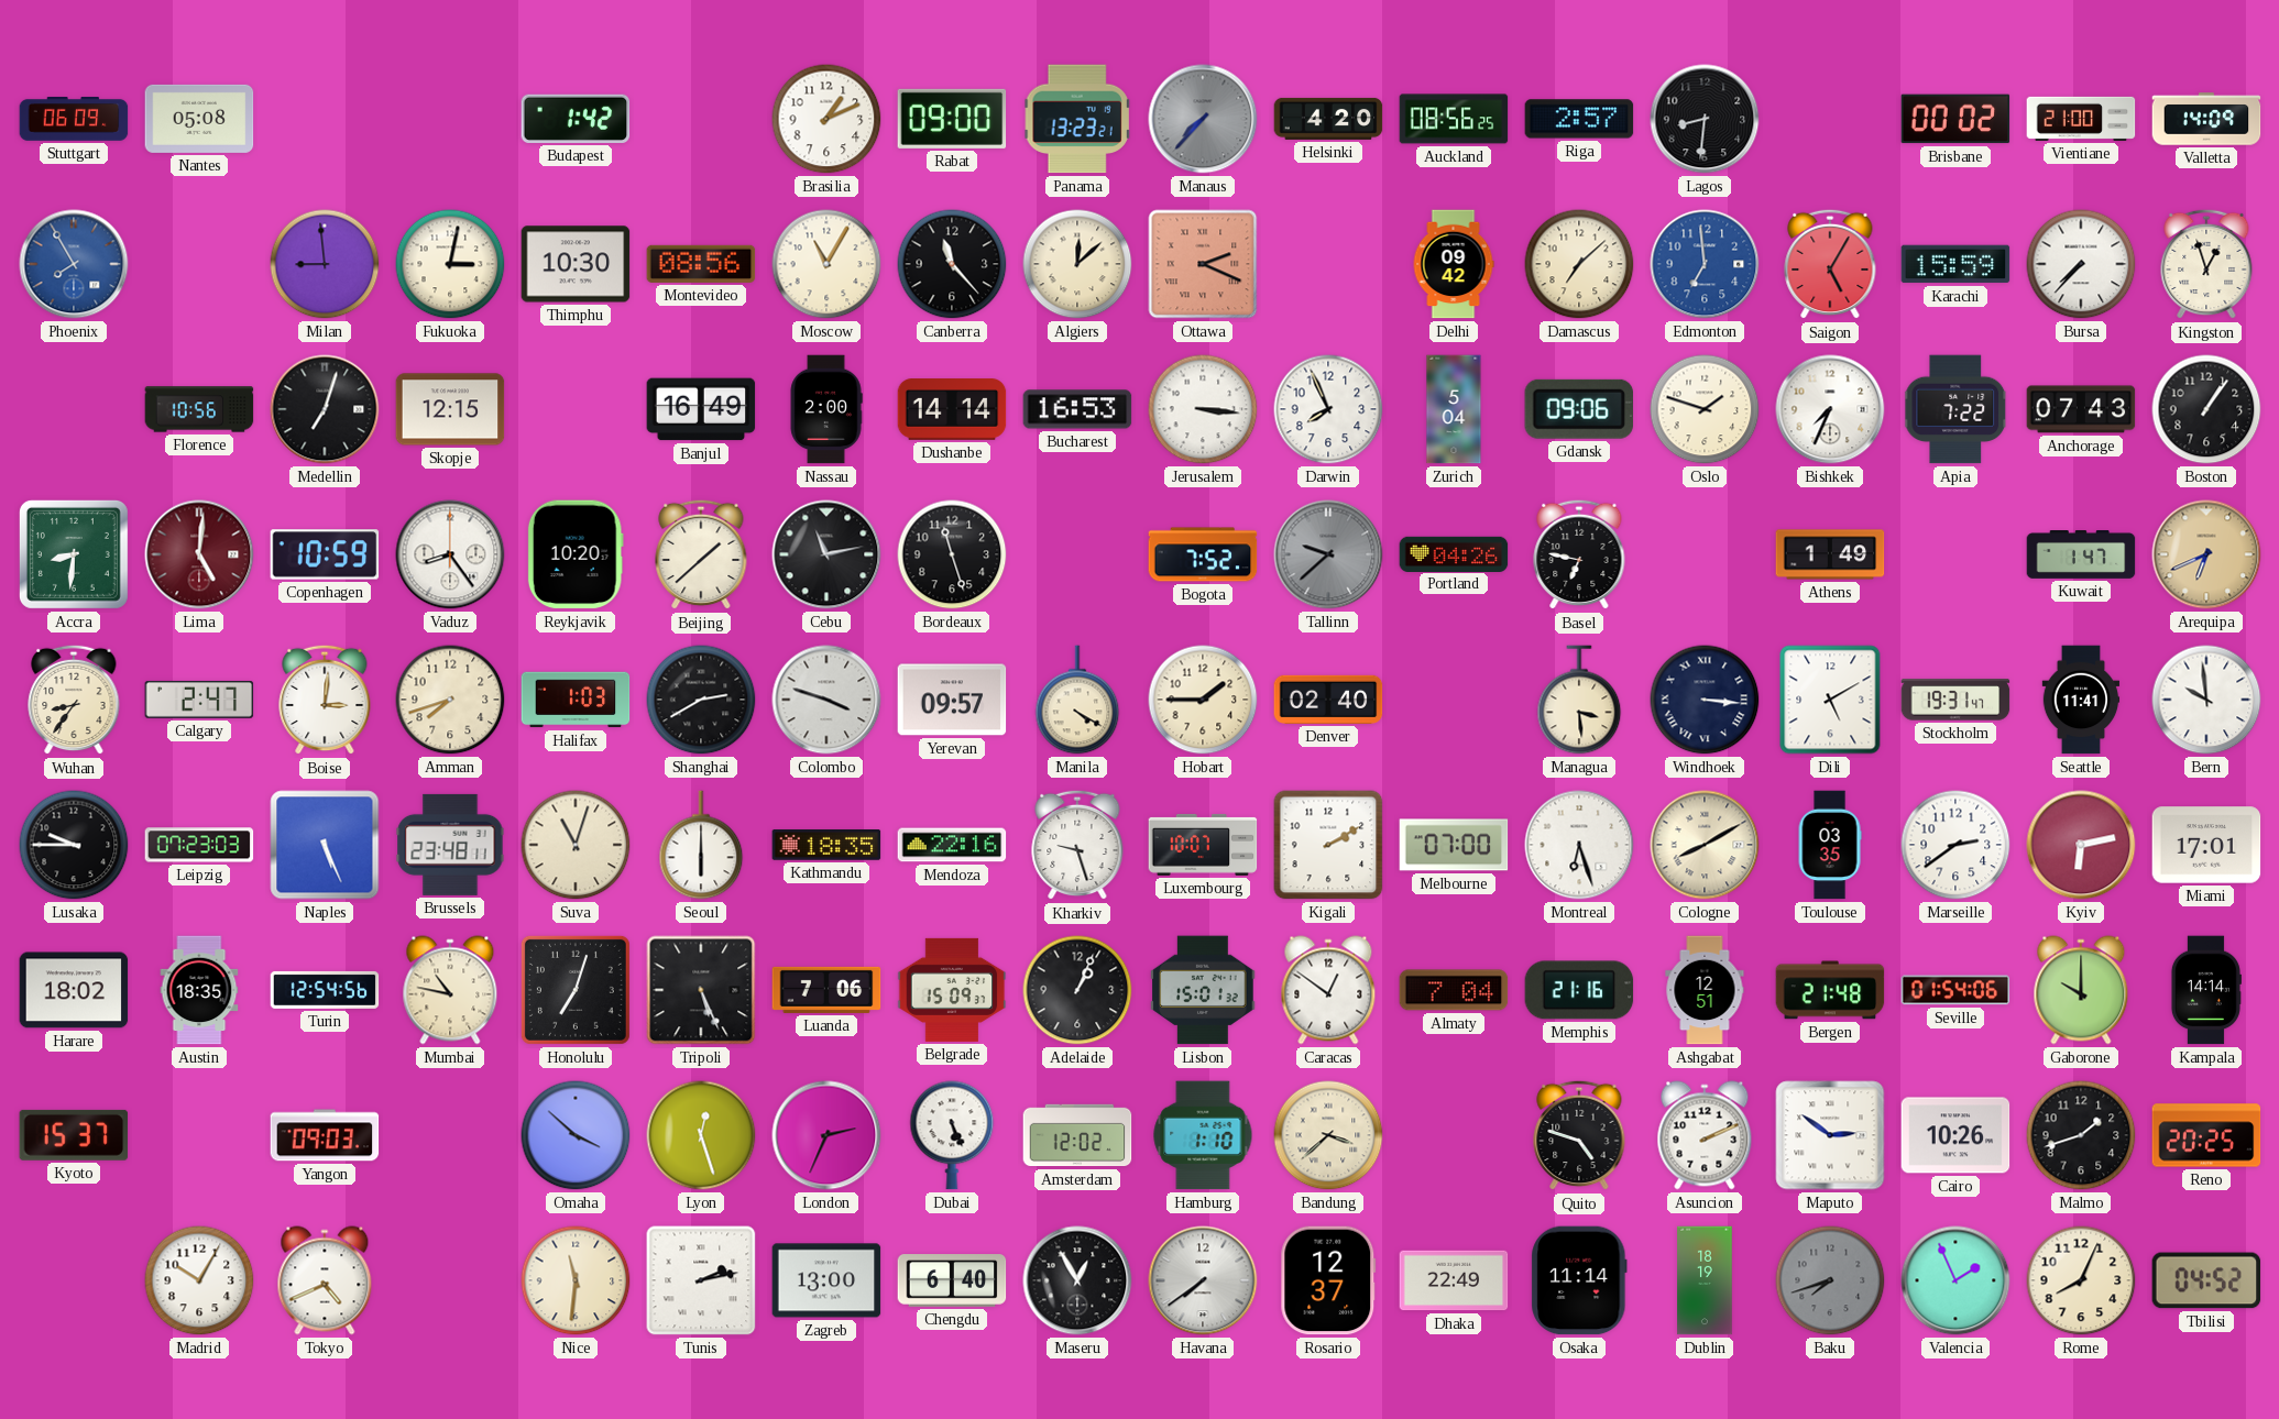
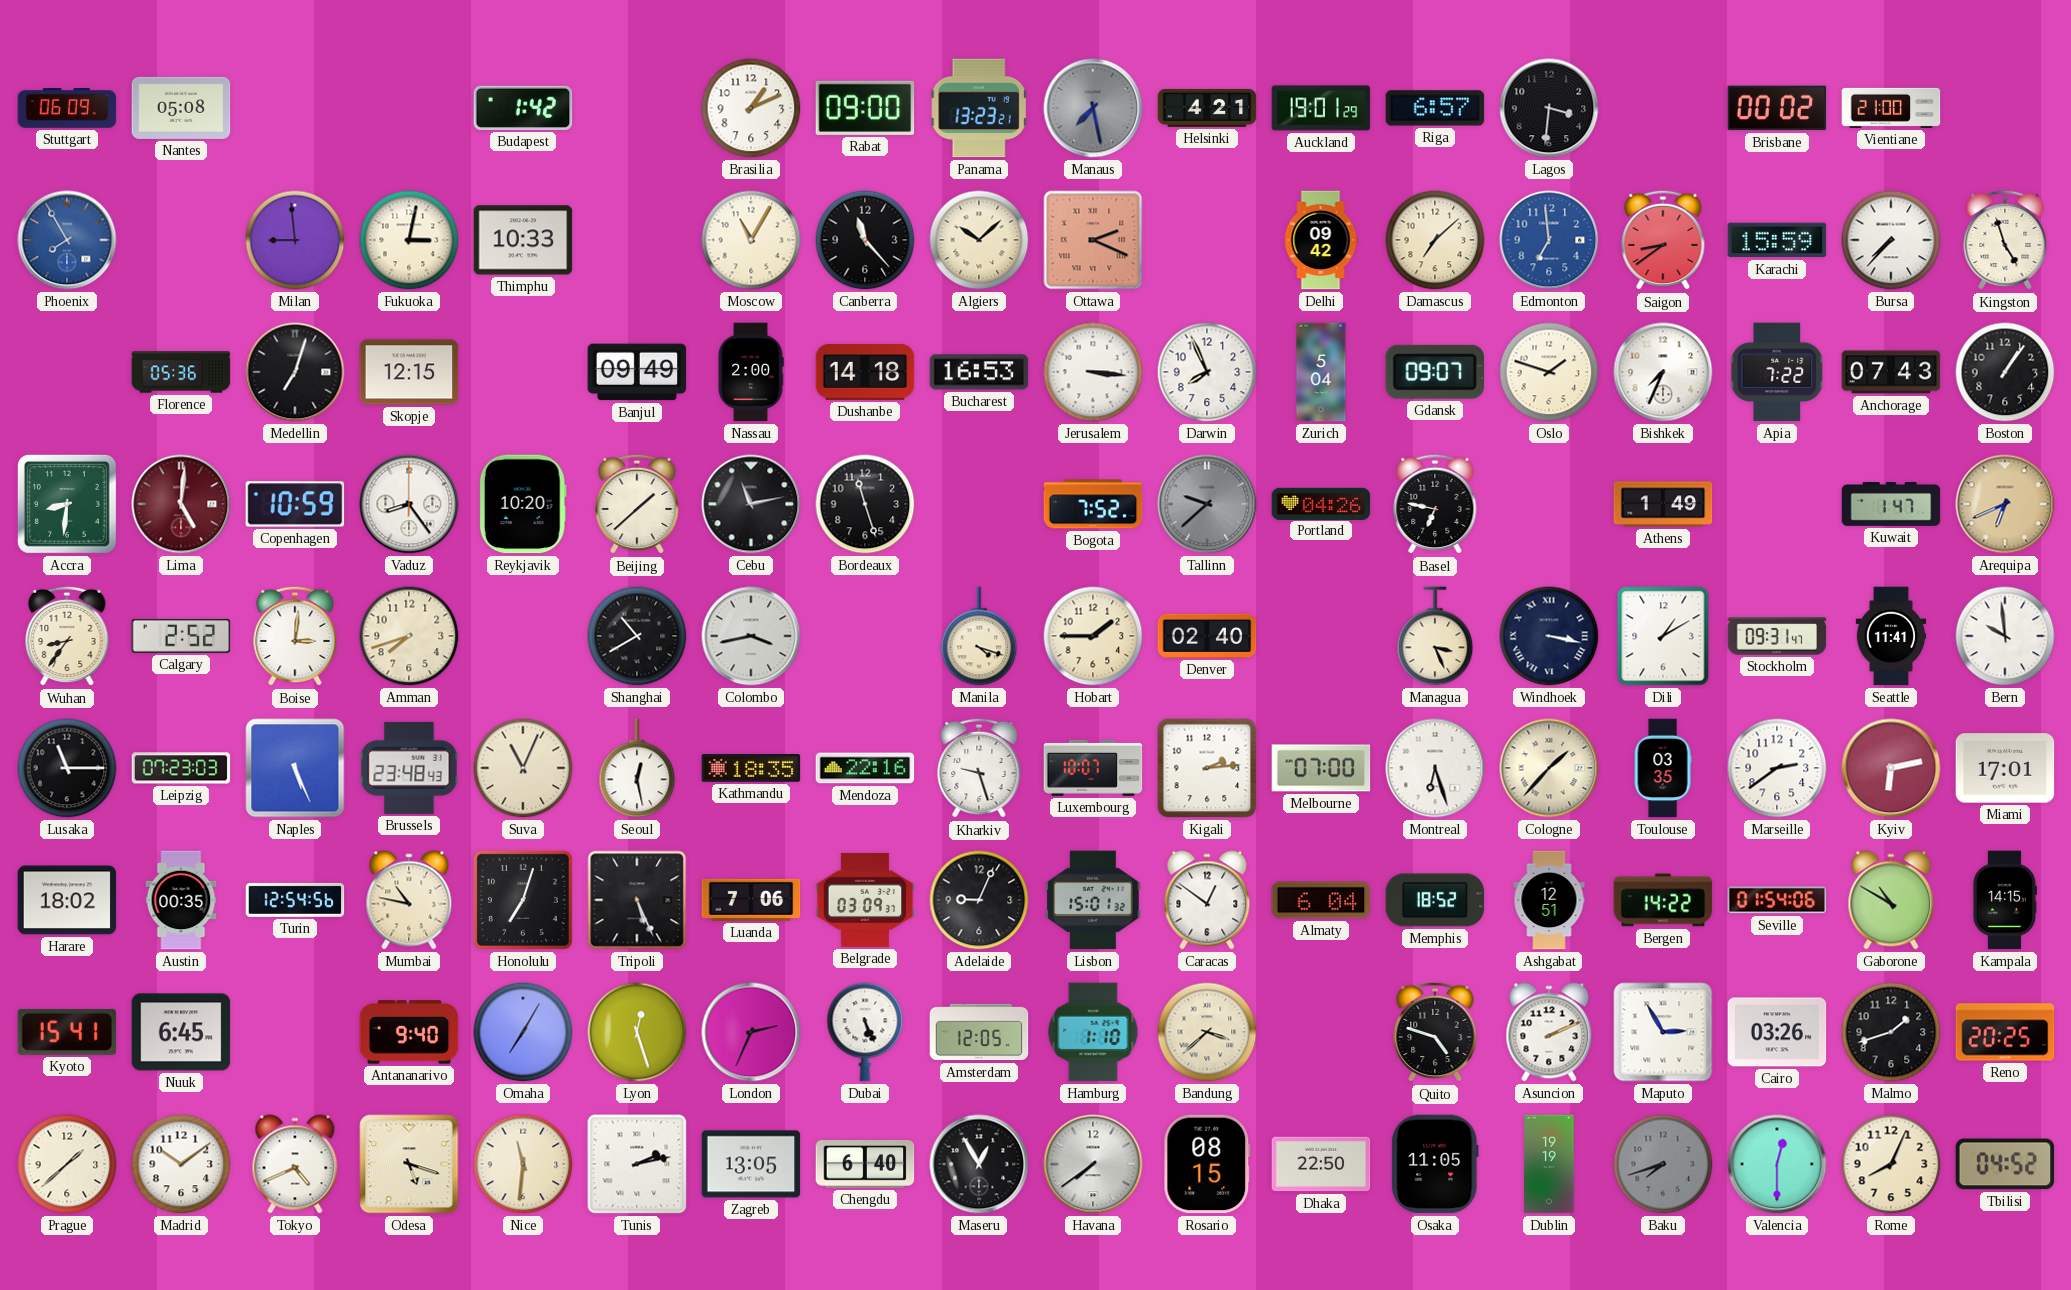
Manaus: 7:37 -> 7:28
Helsinki: 4:20 -> 4:21
Auckland: 08:56 -> 19:01
Riga: 2:57 -> 6:57
Lagos: 8:31 -> 3:31
Valletta: 14:09 -> none
Thimphu: 10:30 -> 10:33
Montevideo: 08:56 -> none
Algiers: 12:08 -> 10:08
Saigon: 5:05 -> 8:39
Kingston: 12:57 -> 4:57
Florence: 10:56 -> 05:36
Banjul: 16:49 -> 09:49
Dushanbe: 14:14 -> 14:18
Gdansk: 09:06 -> 09:07
Calgary: 2:47 -> 2:52
Halifax: 1:03 -> none
Shanghai: 2:40 -> 10:40
Colombo: 3:48 -> 3:43
Yerevan: 09:57 -> none
Manila: 4:20 -> 4:18
Managua: 3:29 -> 3:26
Windhoek: 3:16 -> 3:17
Dili: 5:10 -> 1:10
Stockholm: 19:31 -> 09:31
Lusaka: 9:45 -> 11:15
Brussels: 23:48:11 -> 23:48:43
Suva: 11:03 -> 11:04
Seoul: 6:00 -> 12:28
Kigali: 2:10 -> 2:14
Cologne: 8:10 -> 1:37
Austin: 18:35 -> 00:35
Belgrade: 15:09 -> 03:09
Adelaide: 1:04 -> 9:04
Almaty: 7:04 -> 6:04
Memphis: 21:16 -> 18:52
Bergen: 21:48 -> 14:22
Gaborone: 10:00 -> 10:50
Kampala: 14:14 -> 14:15
Kyoto: 15:37 -> 15:41
Nuuk: none -> 6:45
Yangon: 09:03 -> none
Antananarivo: none -> 9:40
Omaha: 3:52 -> 7:05
Amsterdam: 12:02 -> 12:05
Maputo: 2:51 -> 2:55
Cairo: 10:26 -> 03:26
Prague: none -> 1:38
Madrid: 10:05 -> 10:09
Odesa: none -> 5:18
Zagreb: 13:00 -> 13:05
Rosario: 12:37 -> 08:15
Dhaka: 22:49 -> 22:50
Osaka: 11:14 -> 11:05
Dublin: 18:19 -> 19:19
Valencia: 1:56 -> 12:30
